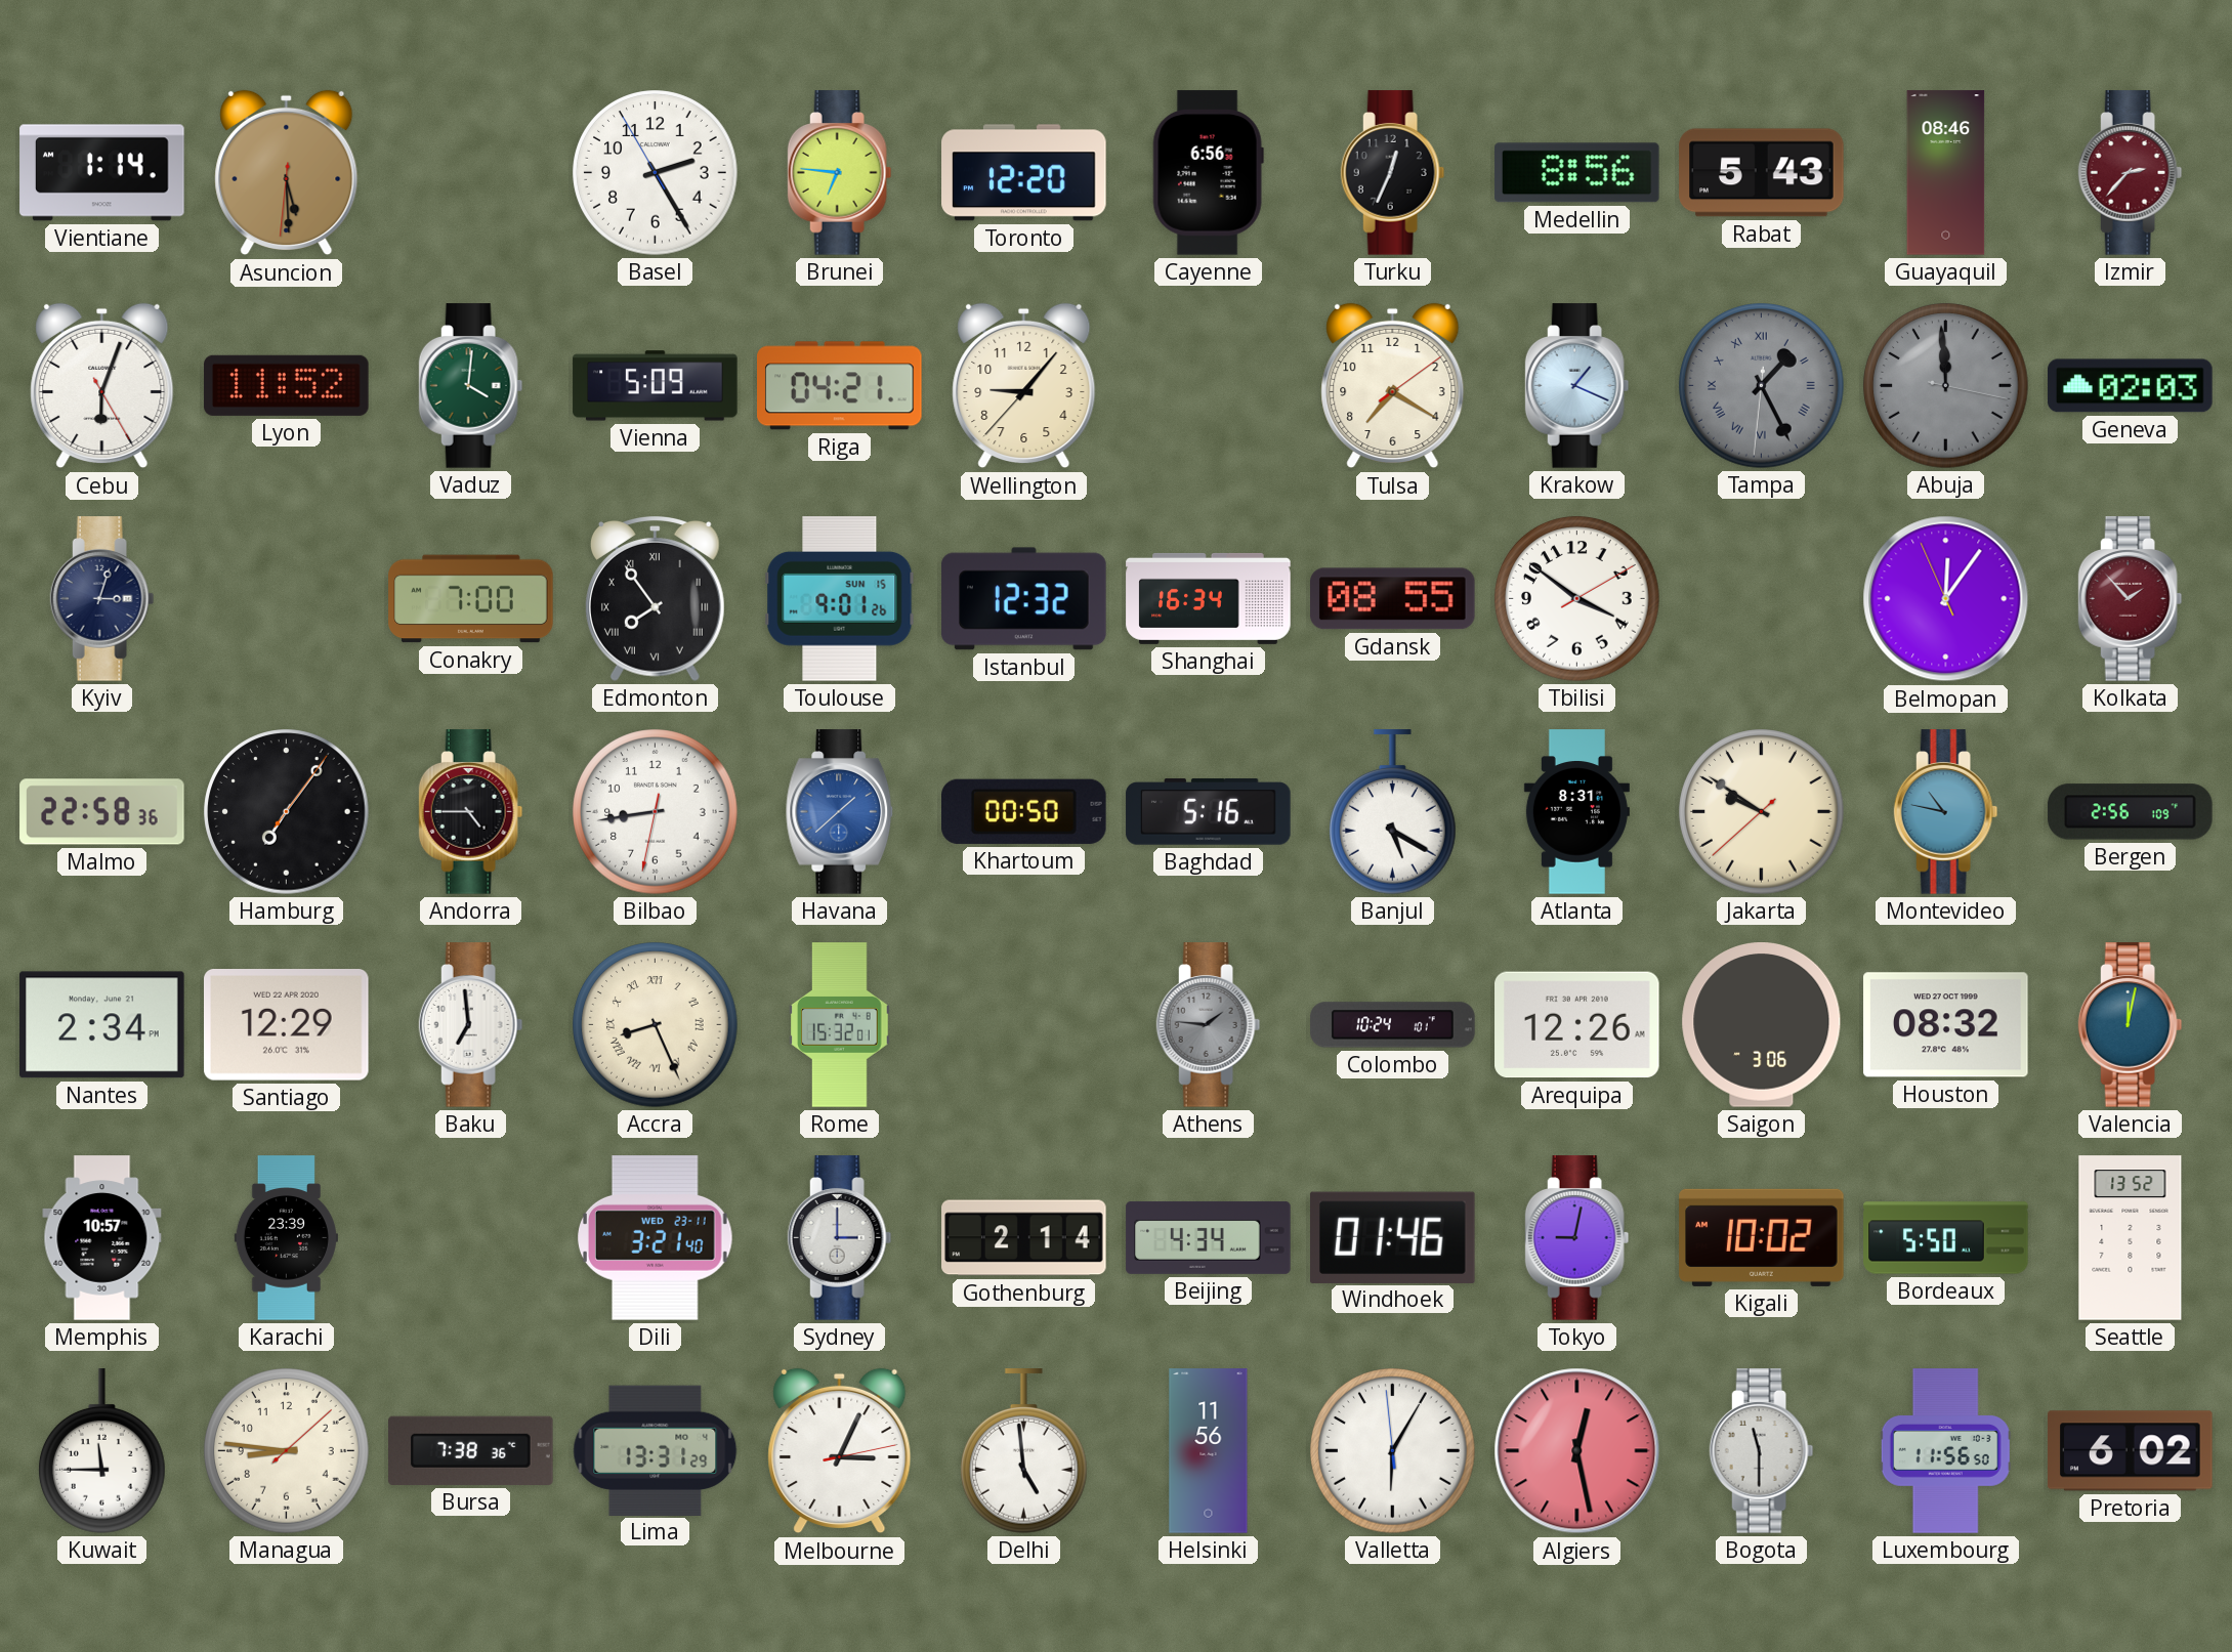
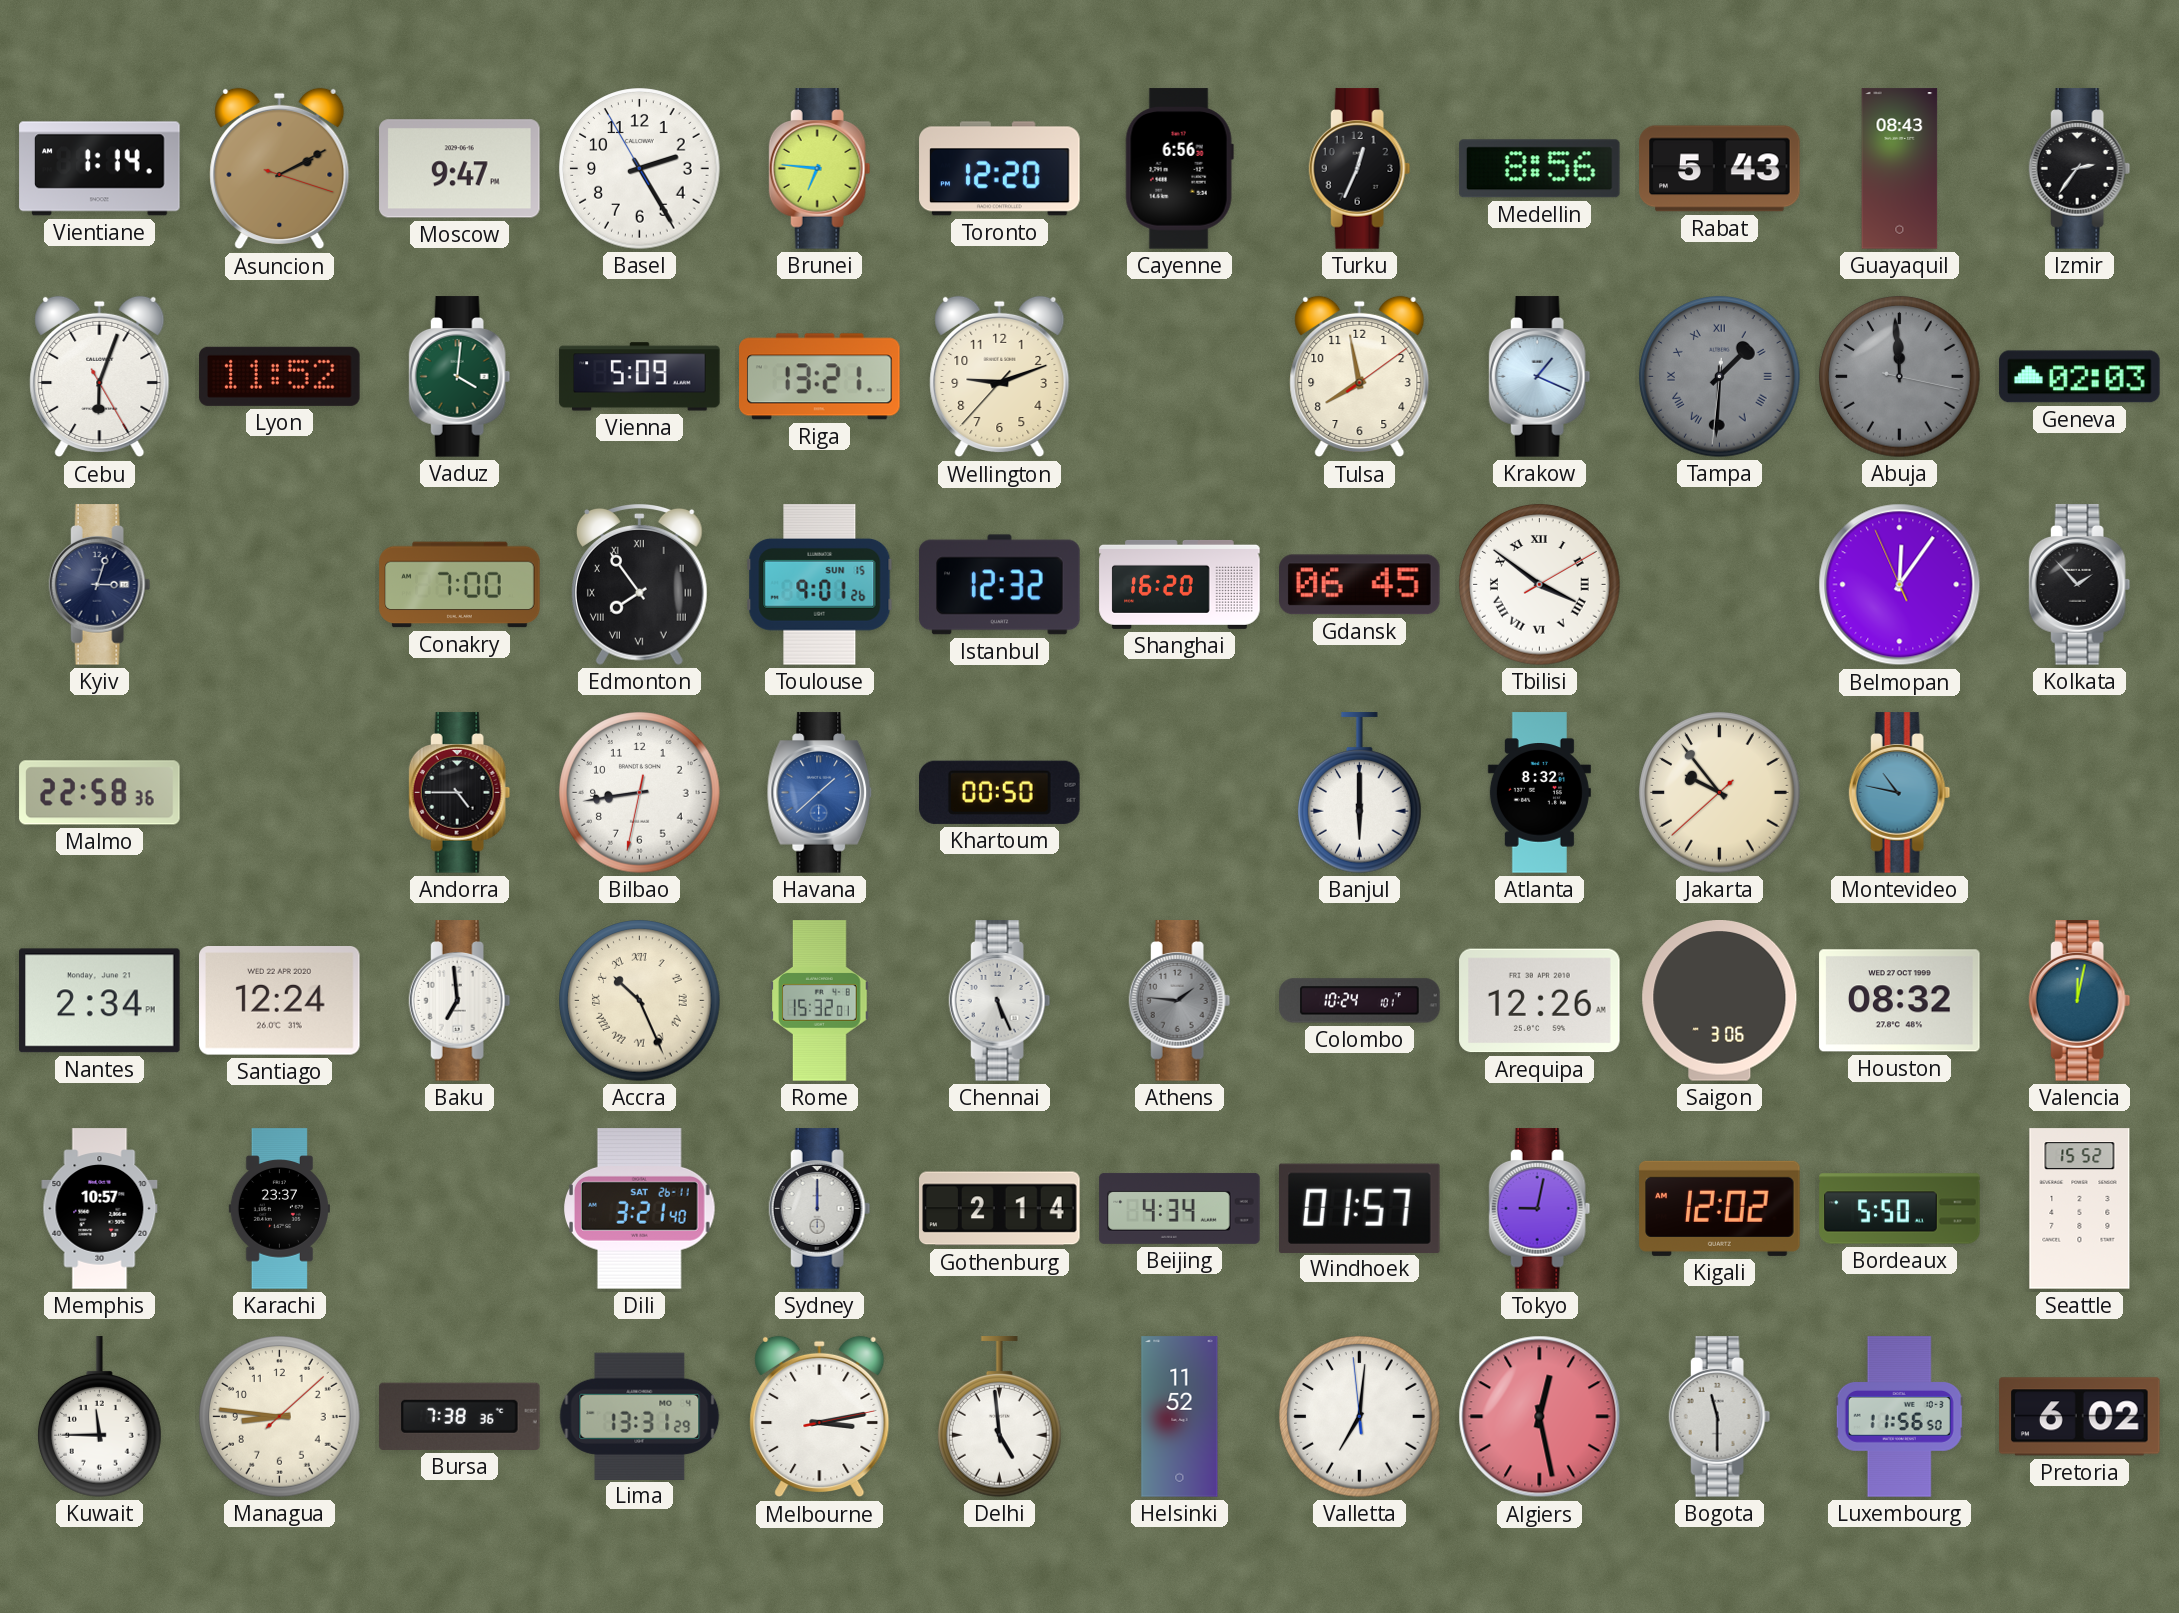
Asuncion: 5:29 -> 2:10
Moscow: none -> 9:47
Guayaquil: 08:46 -> 08:43
Izmir: 2:37 -> 2:36
Izmir dial: burgundy -> black
Riga: 04:21 -> 13:21
Wellington: 9:06 -> 9:11
Tulsa: 7:20 -> 7:58
Tampa: 1:25 -> 1:30
Shanghai: 16:34 -> 16:20
Gdansk: 08:55 -> 06:45
Tbilisi numerals: Arabic -> Roman
Kolkata dial: burgundy -> black
Hamburg: 7:06 -> none
Baghdad: 5:16 -> none
Banjul: 5:20 -> 6:00
Atlanta: 8:31 -> 8:32
Jakarta: 9:50 -> 9:53
Bergen: 2:56 -> none
Santiago: 12:29 -> 12:24
Accra: 8:26 -> 10:26
Chennai: none -> 5:26
Karachi: 23:39 -> 23:37
Dili date: WED 23-11 -> SAT 26-11
Sydney: 3:00 -> 12:00
Windhoek: 01:46 -> 01:57
Kigali: 10:02 -> 12:02
Seattle: 13:52 -> 15:52
Melbourne: 3:04 -> 3:13
Helsinki: 11:56 -> 11:52
Valletta: 6:04 -> 7:00
